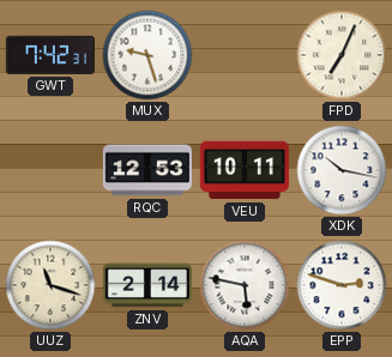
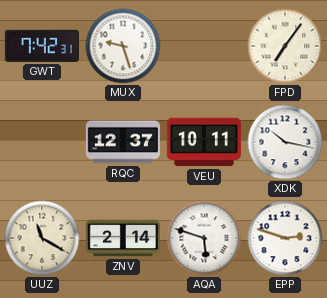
FPD: 7:04 -> 7:06
RQC: 12:53 -> 12:37
UUZ: 11:18 -> 11:20
AQA: 5:47 -> 5:48
